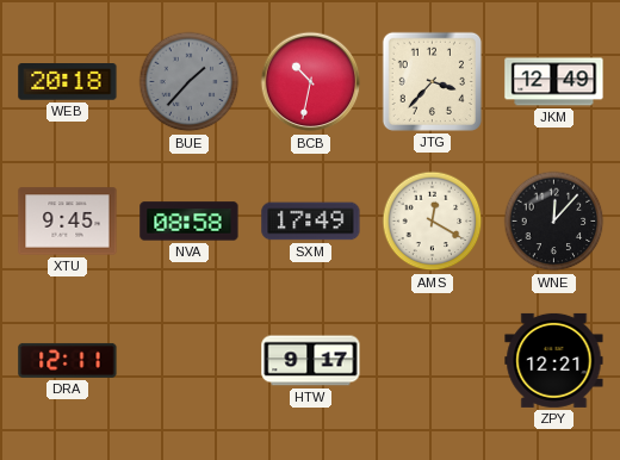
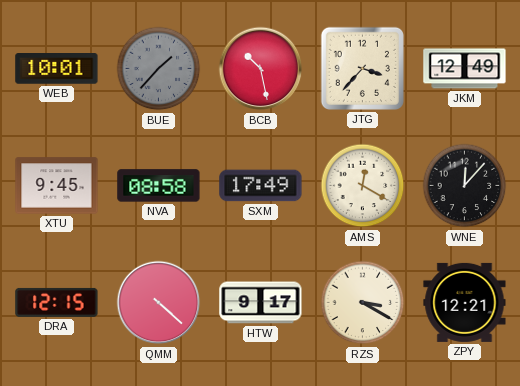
WEB: 20:18 -> 10:01
BCB: 10:32 -> 10:28
DRA: 12:11 -> 12:15
QMM: none -> 4:22
RZS: none -> 3:20
